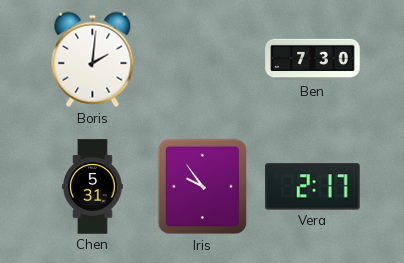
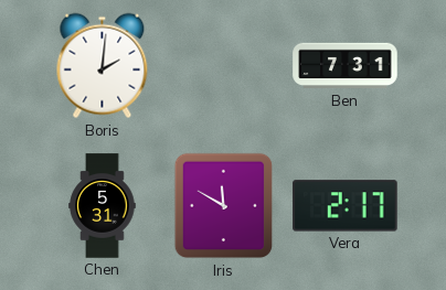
Ben: 7:30 -> 7:31
Iris: 9:54 -> 11:50
